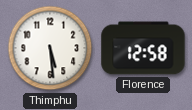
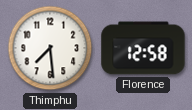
Thimphu: 5:29 -> 7:29
